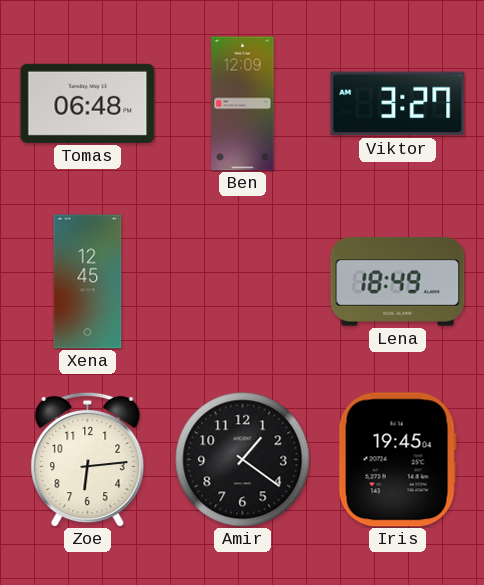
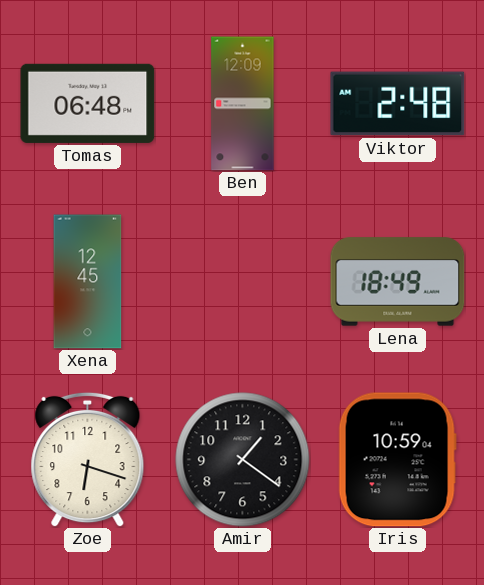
Viktor: 3:27 -> 2:48
Zoe: 6:14 -> 6:18
Iris: 19:45 -> 10:59
